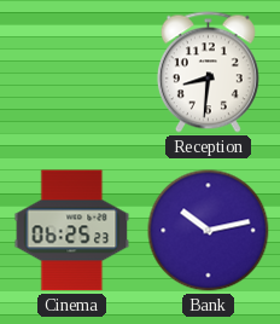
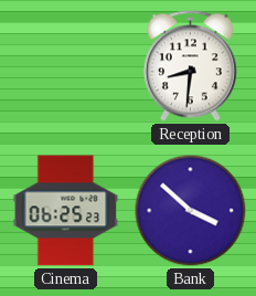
Bank: 10:13 -> 3:52
